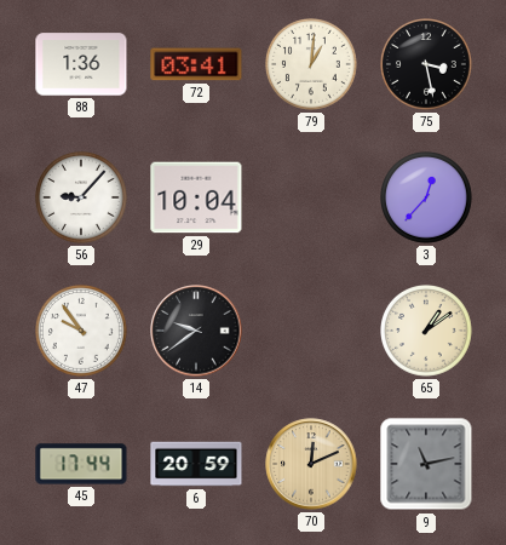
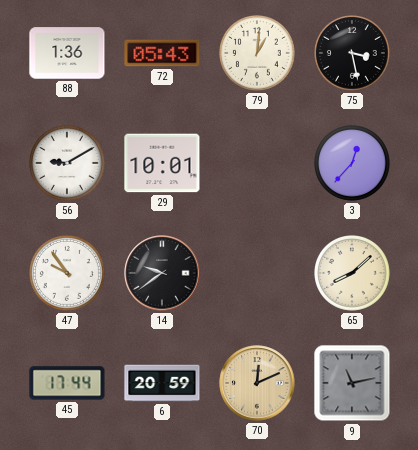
72: 03:41 -> 05:43
56: 9:07 -> 9:10
29: 10:04 -> 10:01
65: 1:09 -> 8:08
